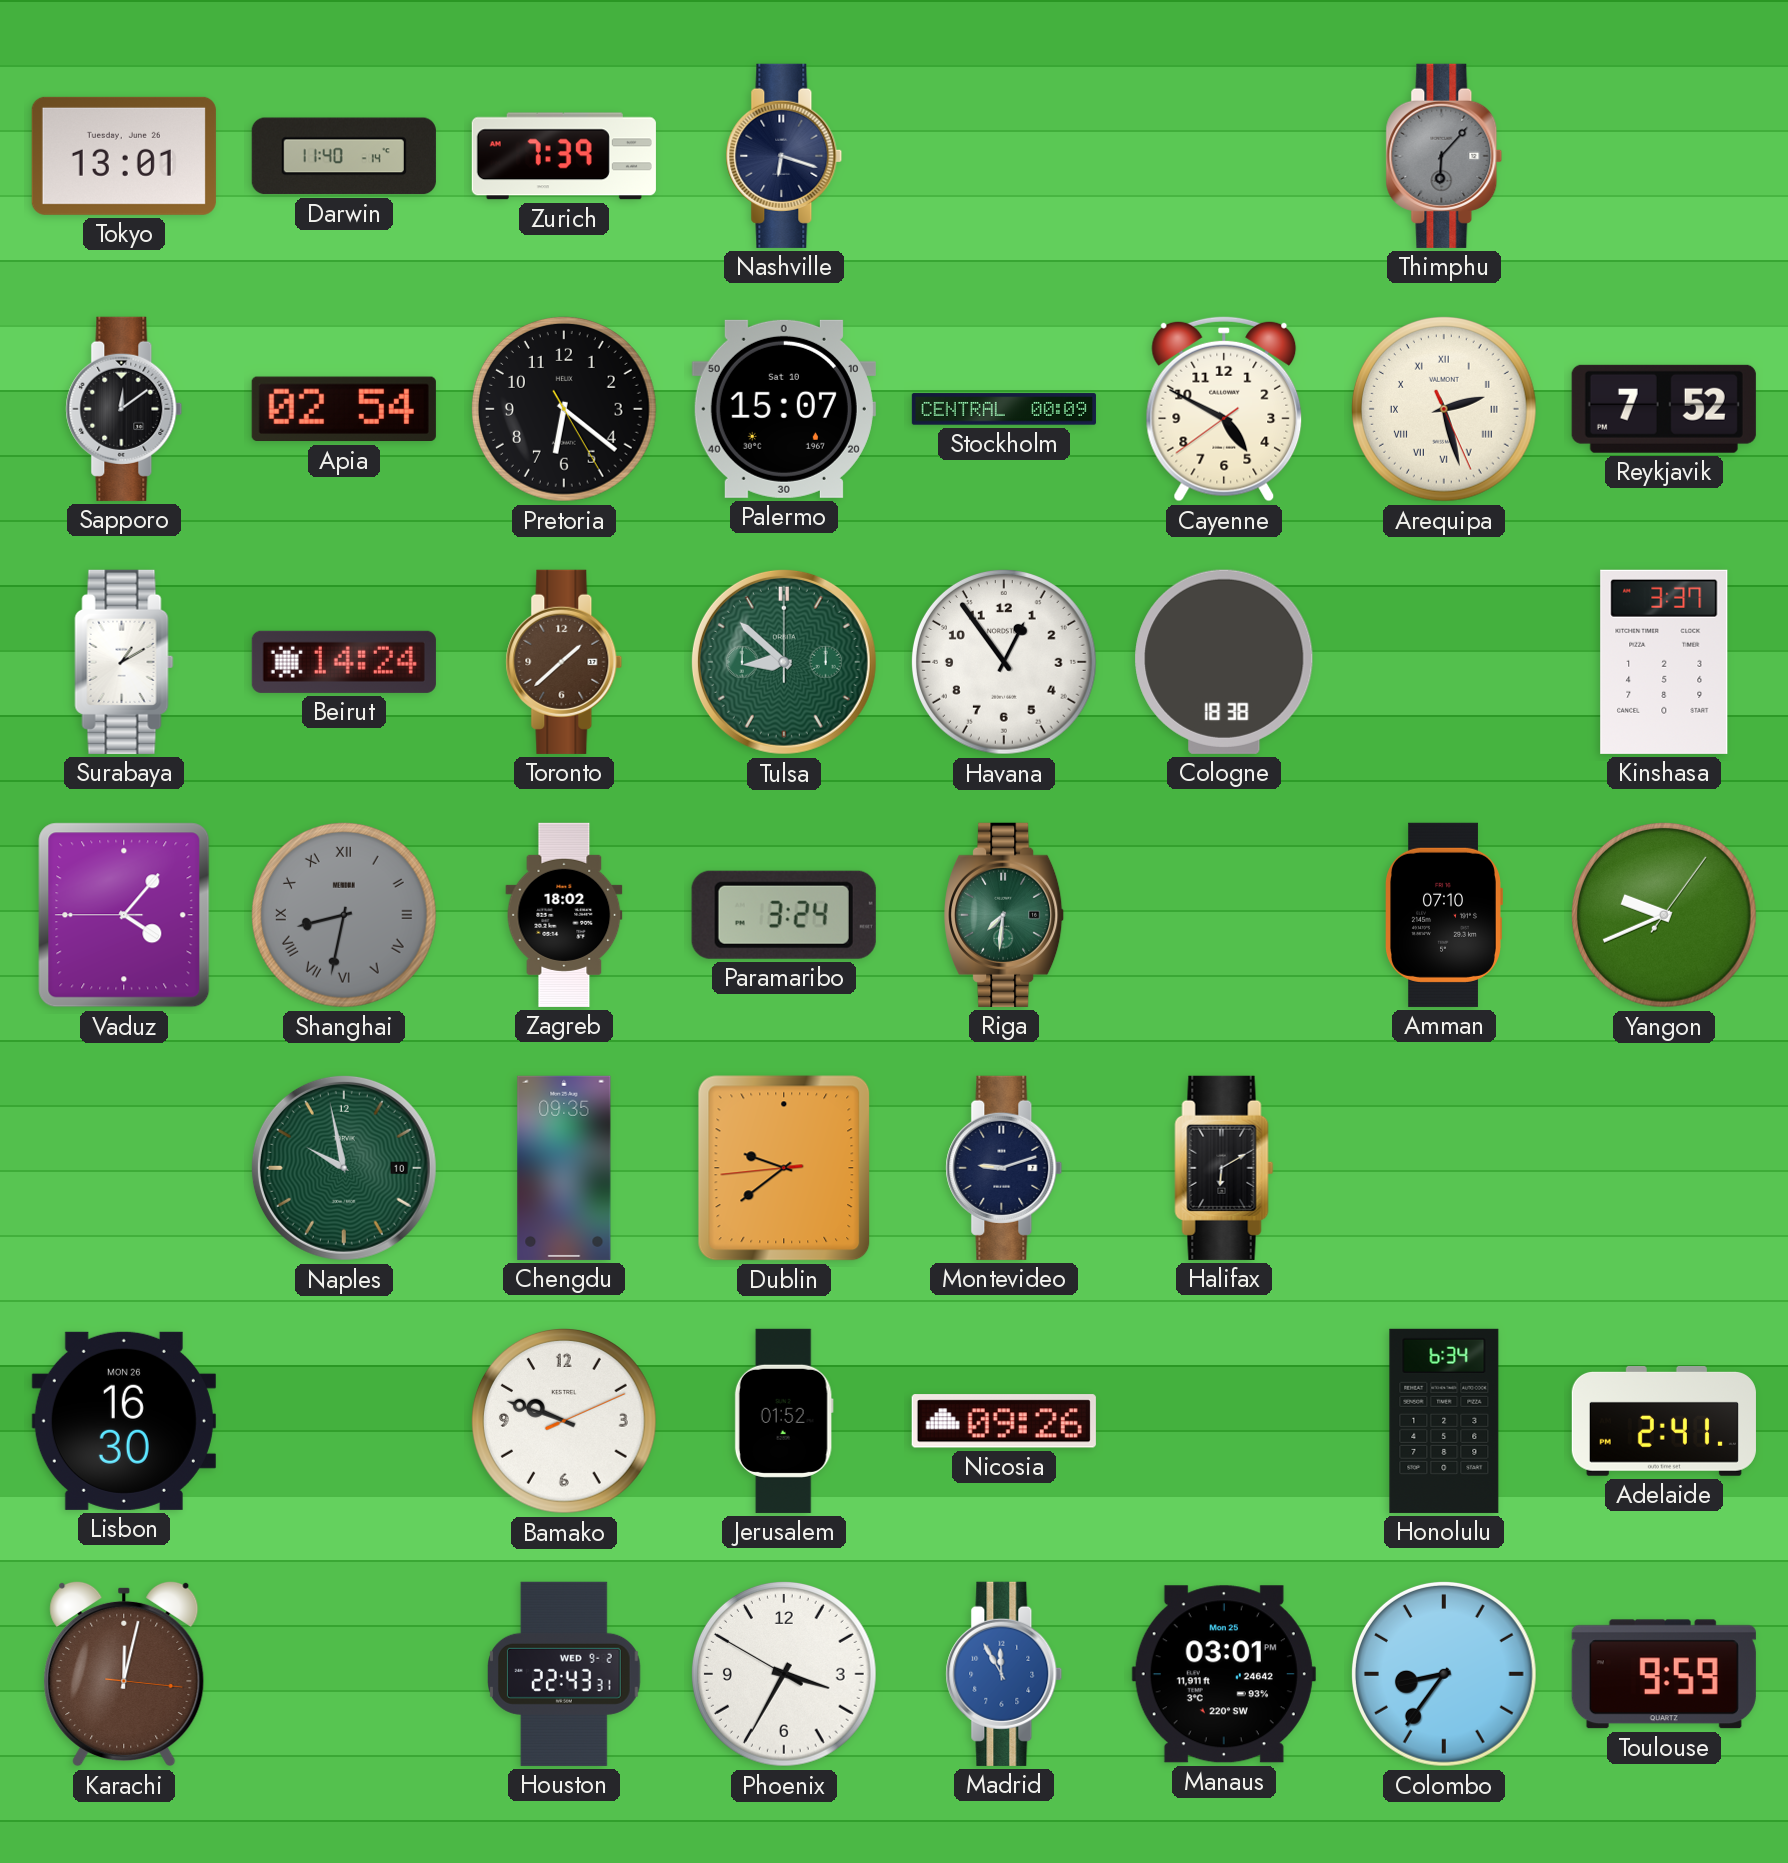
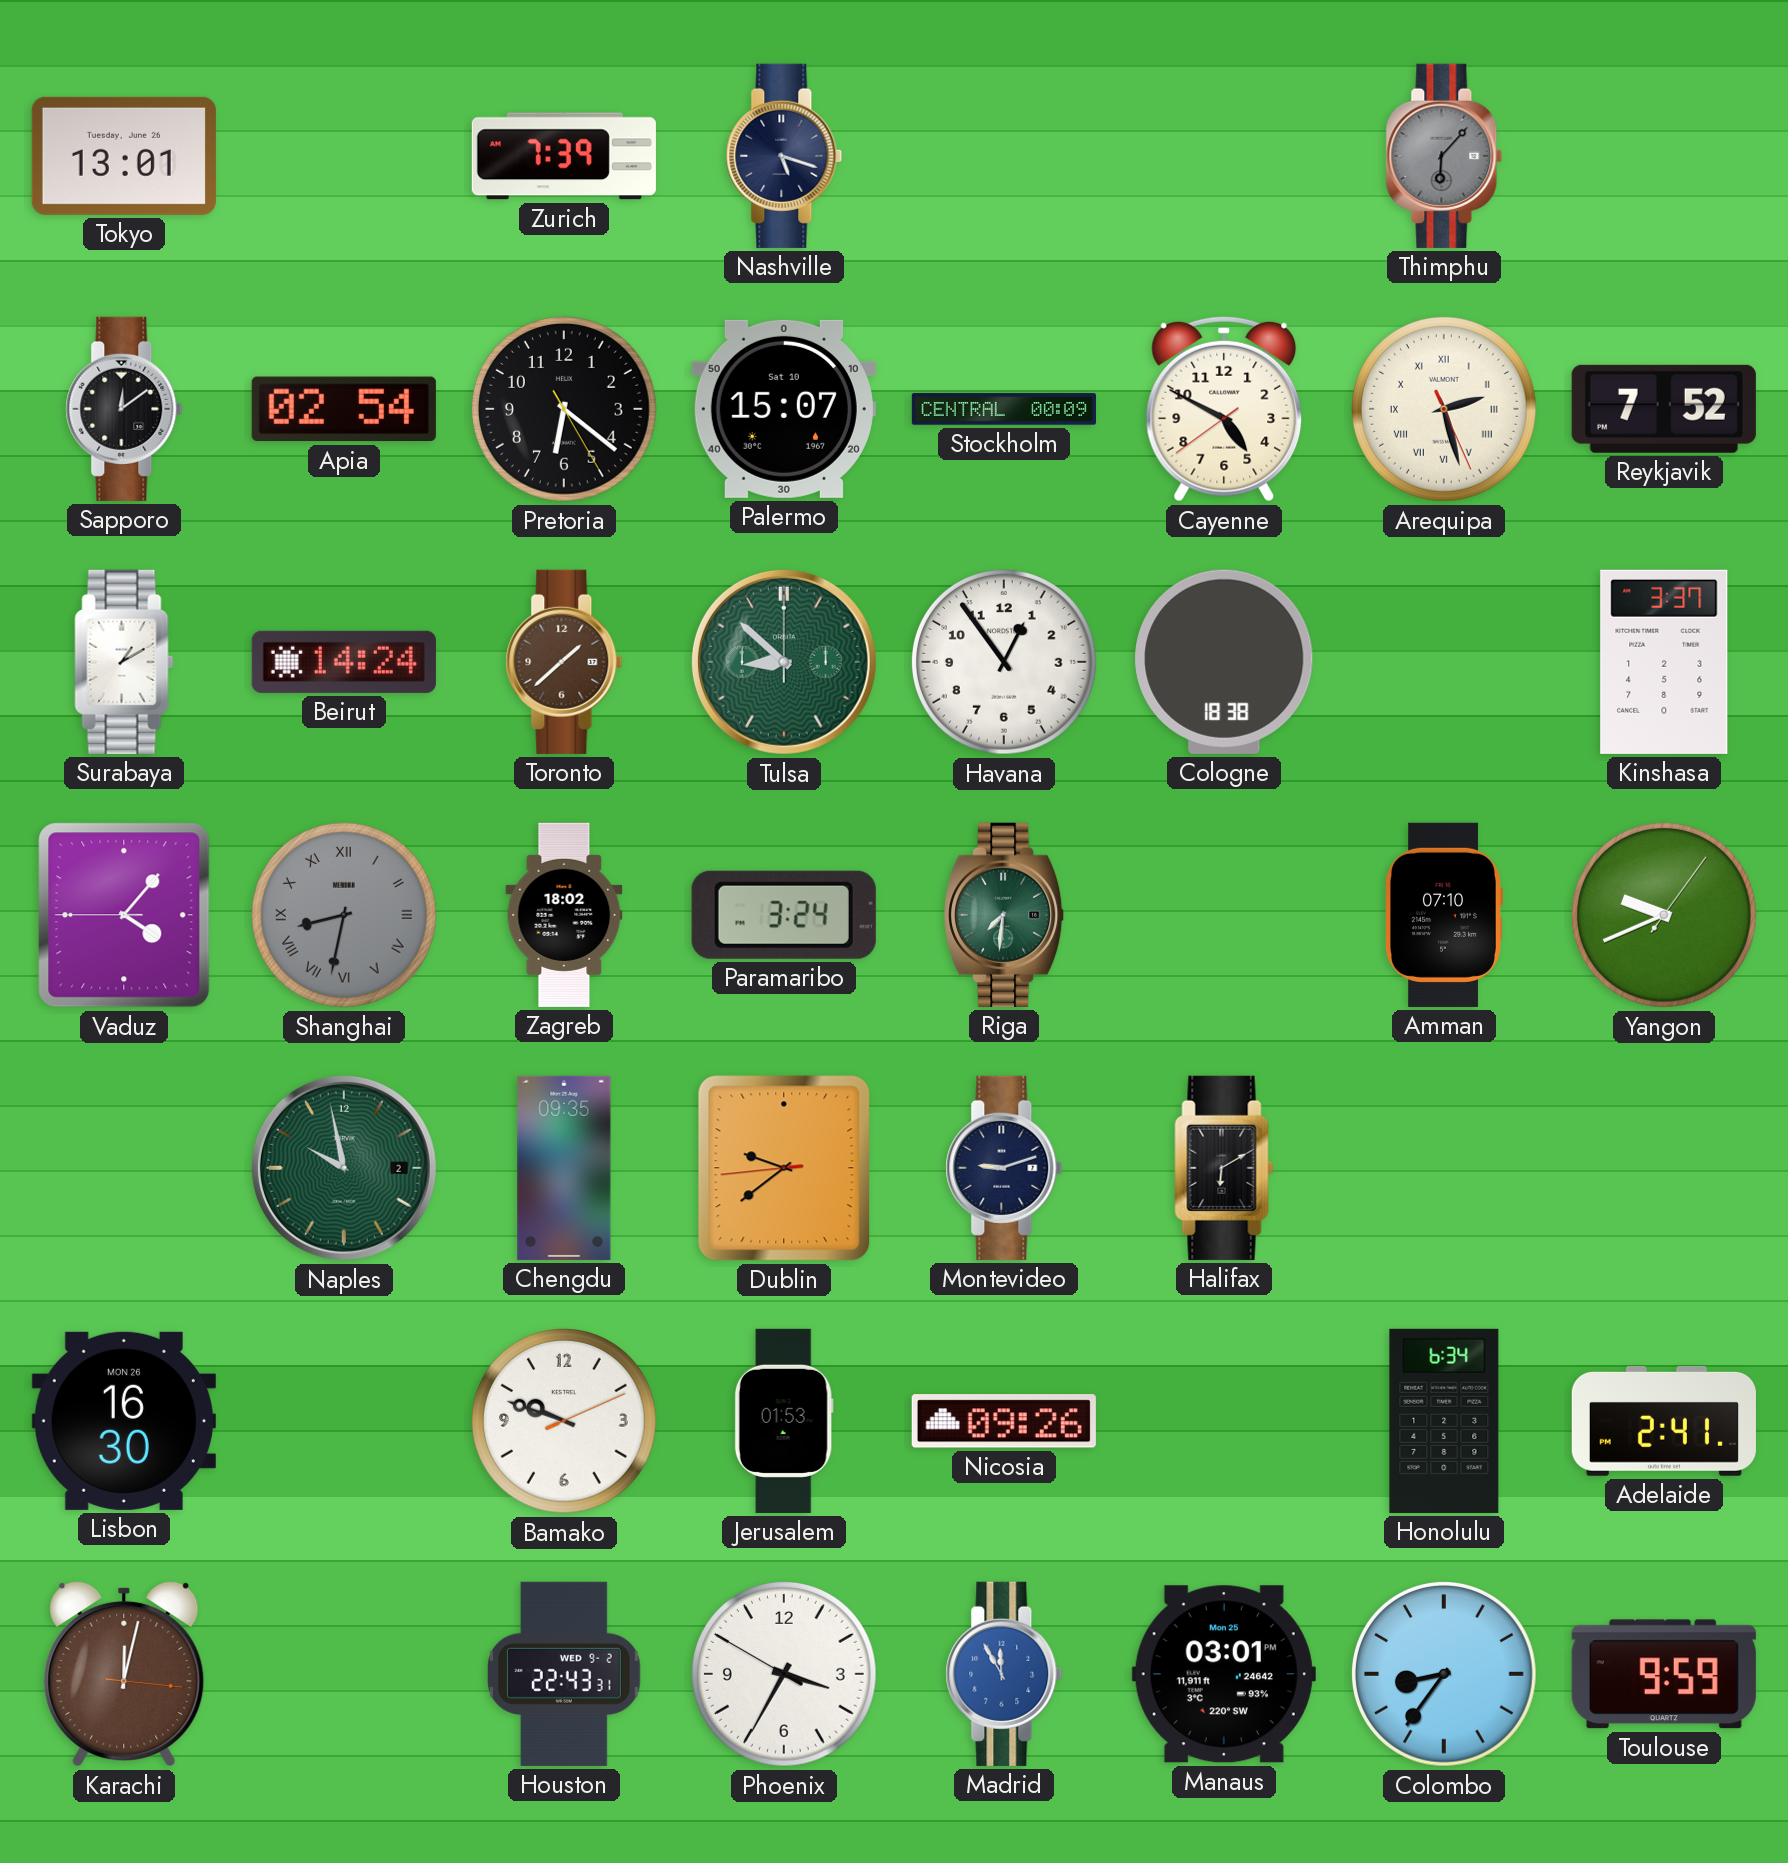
Darwin: 11:40 -> none
Nashville: 6:18 -> 5:18
Naples date: 10 -> 2
Jerusalem: 01:52 -> 01:53
